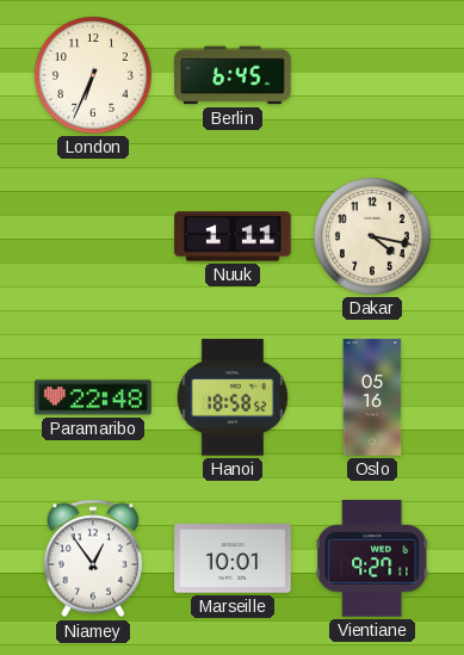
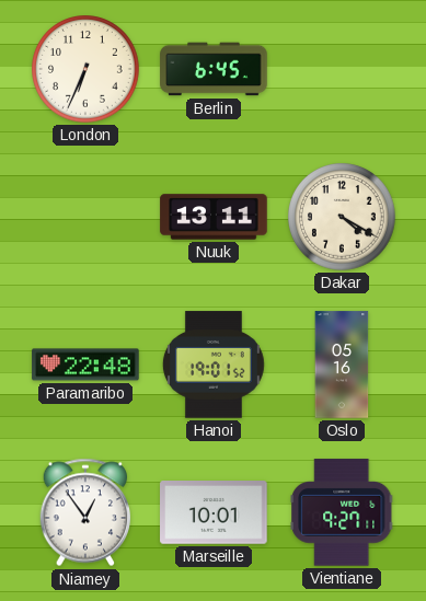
Nuuk: 1:11 -> 13:11
Dakar: 4:17 -> 4:20
Hanoi: 18:58 -> 19:01
